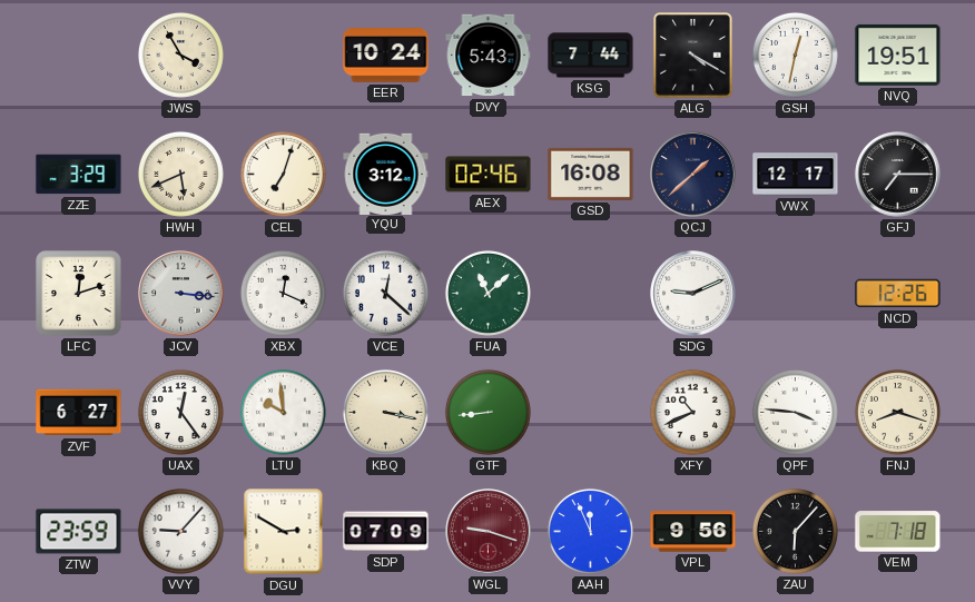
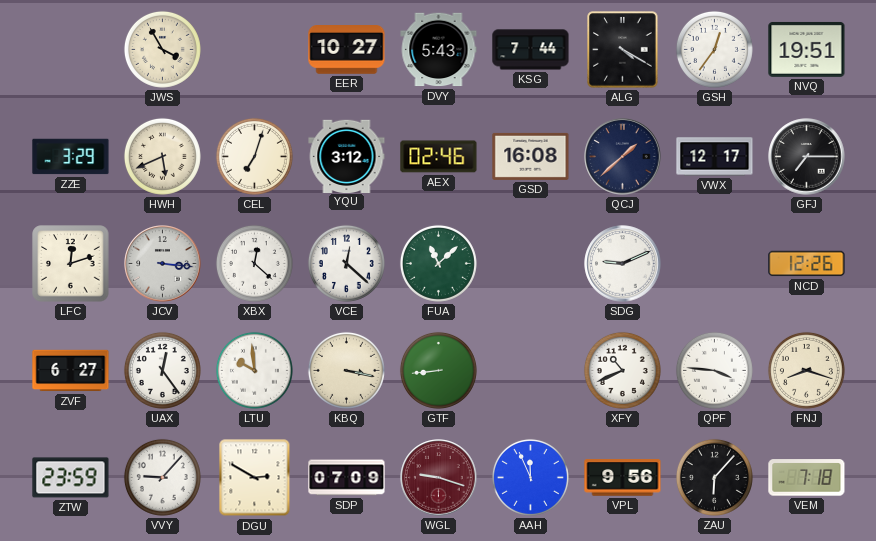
EER: 10:24 -> 10:27
GSH: 12:32 -> 12:36
XBX: 12:19 -> 12:22
